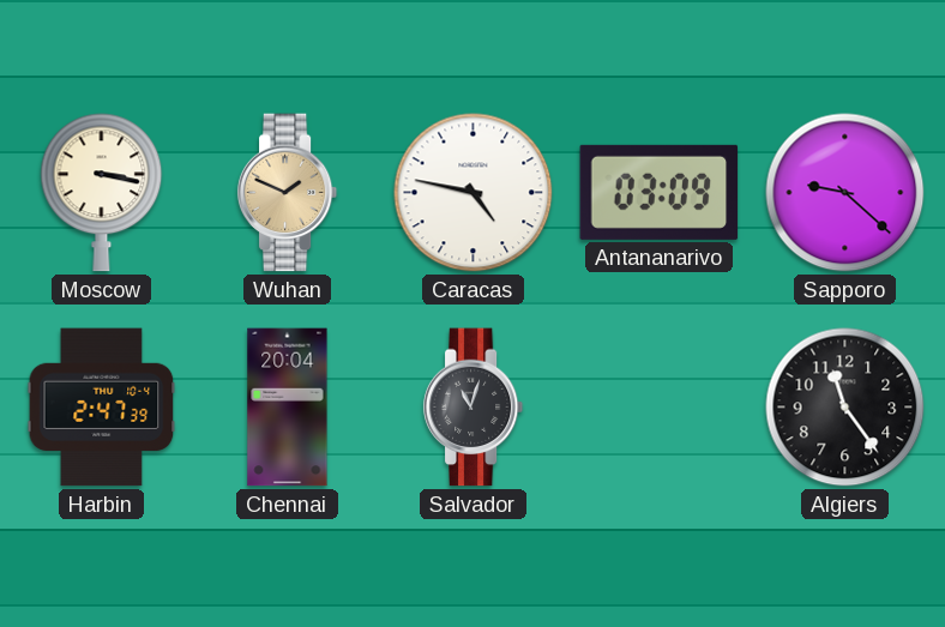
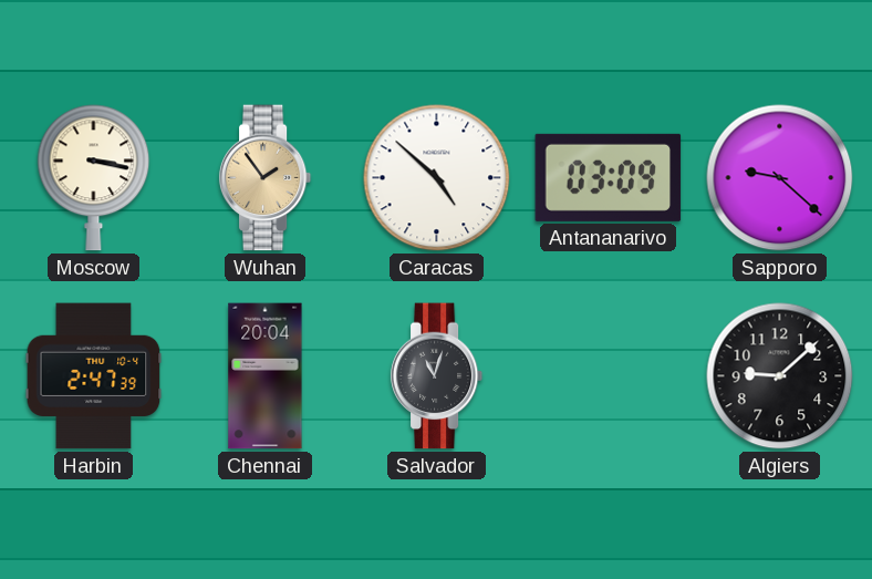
Wuhan: 1:49 -> 1:54
Caracas: 4:47 -> 4:52
Algiers: 11:24 -> 9:08
